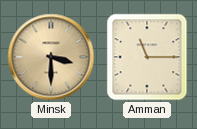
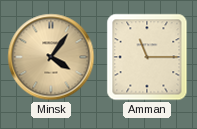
Minsk: 3:30 -> 4:06
